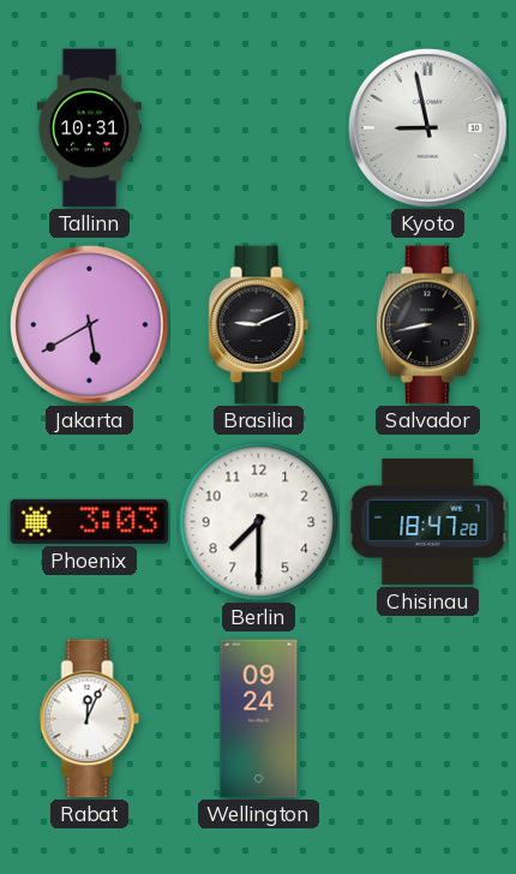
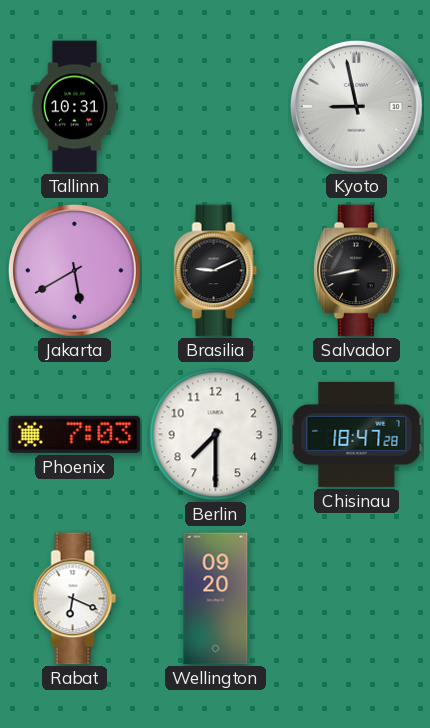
Phoenix: 3:03 -> 7:03
Rabat: 12:04 -> 6:19
Wellington: 09:24 -> 09:20
